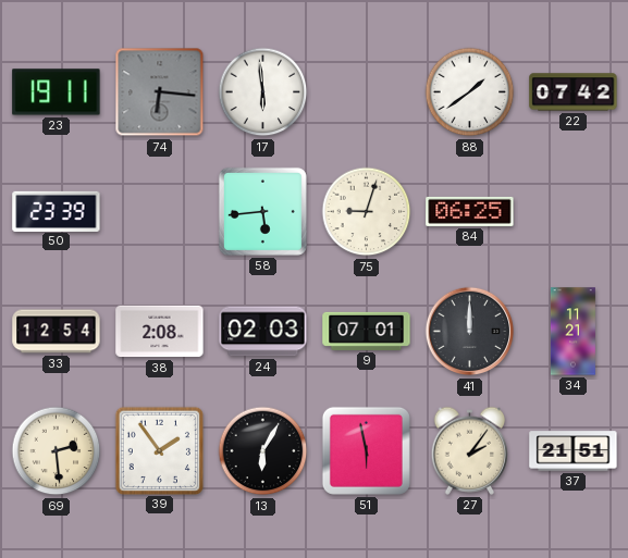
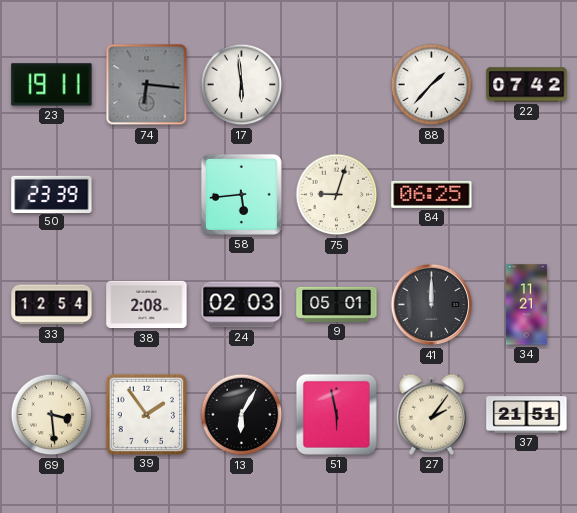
88: 1:39 -> 1:37
9: 07:01 -> 05:01
69: 2:29 -> 3:29
